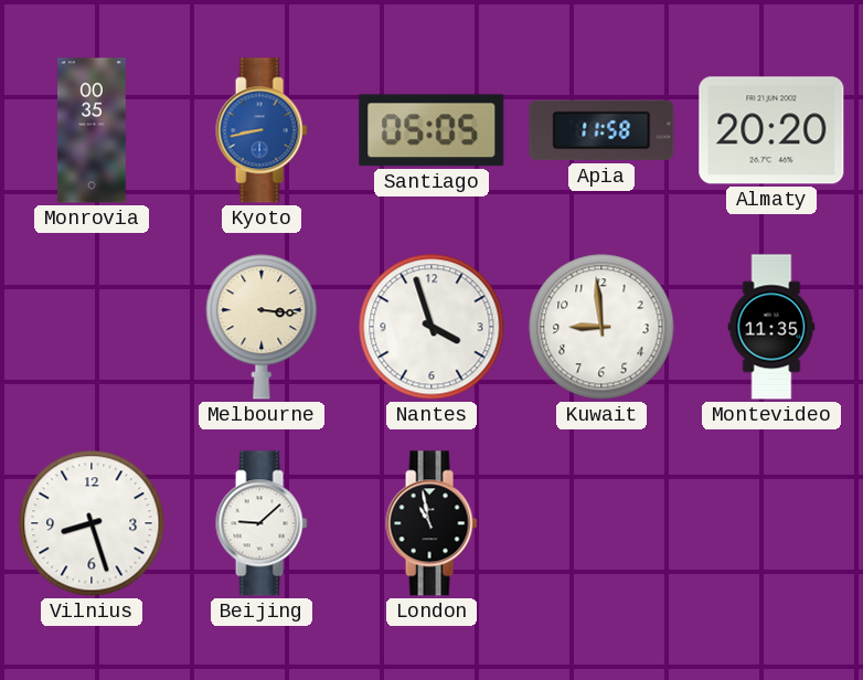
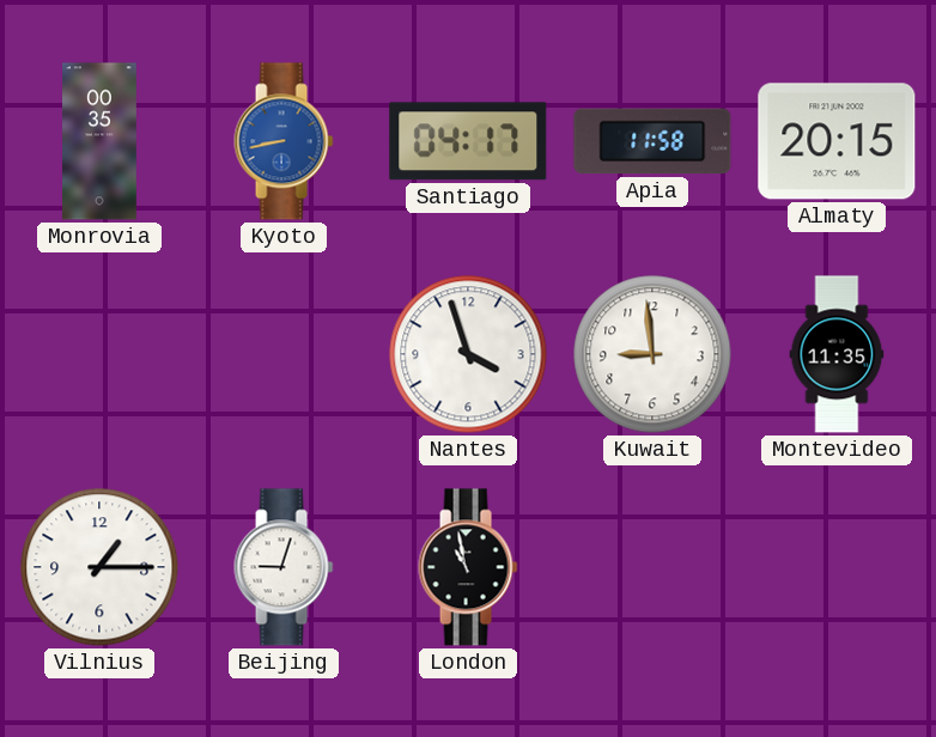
Santiago: 05:05 -> 04:17
Almaty: 20:20 -> 20:15
Melbourne: 3:16 -> none
Vilnius: 8:27 -> 1:15
Beijing: 9:08 -> 9:03
